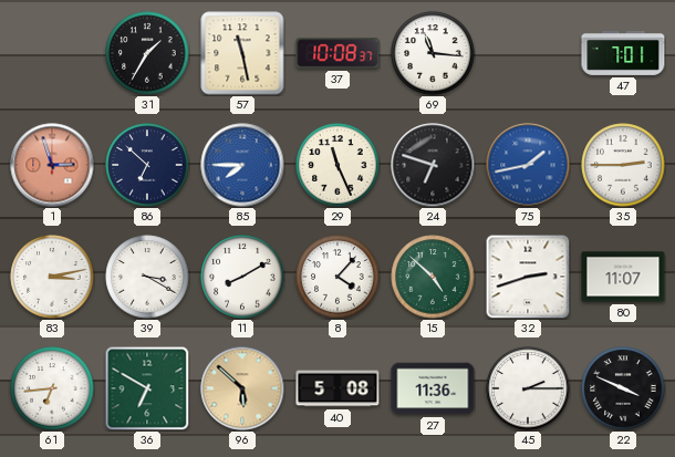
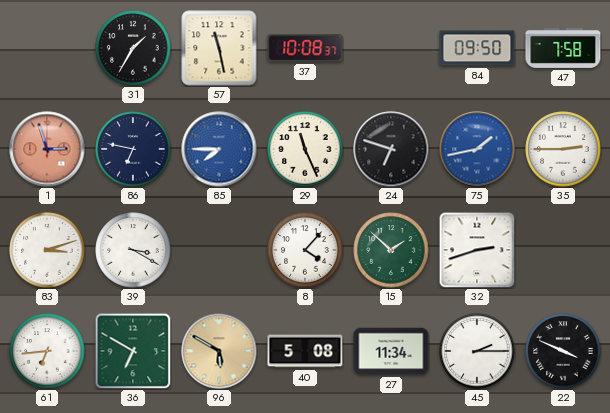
69: 11:16 -> none
84: none -> 09:50
47: 7:01 -> 7:58
86: 6:52 -> 6:47
83: 3:13 -> 3:12
11: 8:10 -> none
15: 4:52 -> 1:52
80: 11:07 -> none
96: 5:52 -> 5:50
27: 11:36 -> 11:34
